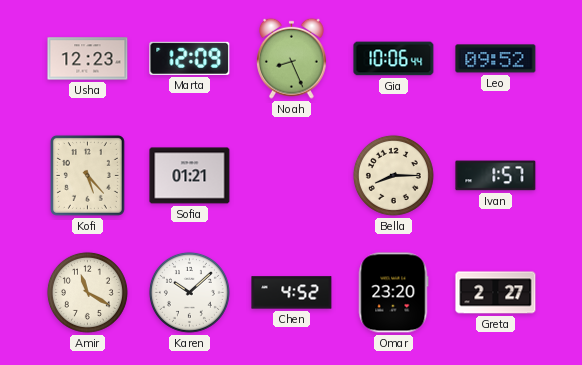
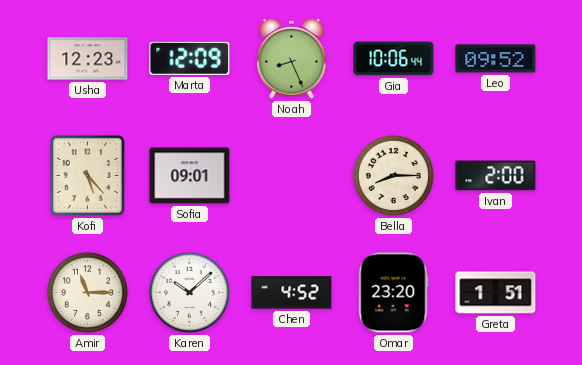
Sofia: 01:21 -> 09:01
Ivan: 1:57 -> 2:00
Amir: 11:20 -> 11:15
Greta: 2:27 -> 1:51
